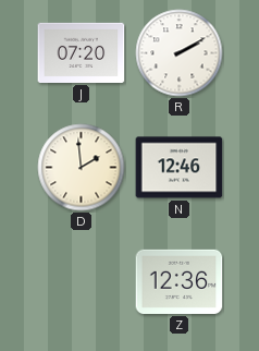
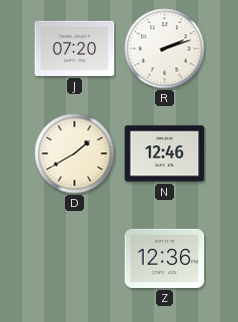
R: 2:10 -> 2:12
D: 1:59 -> 1:40
